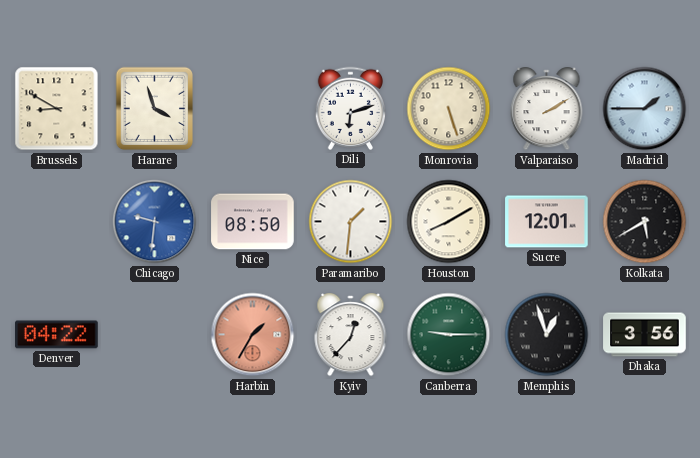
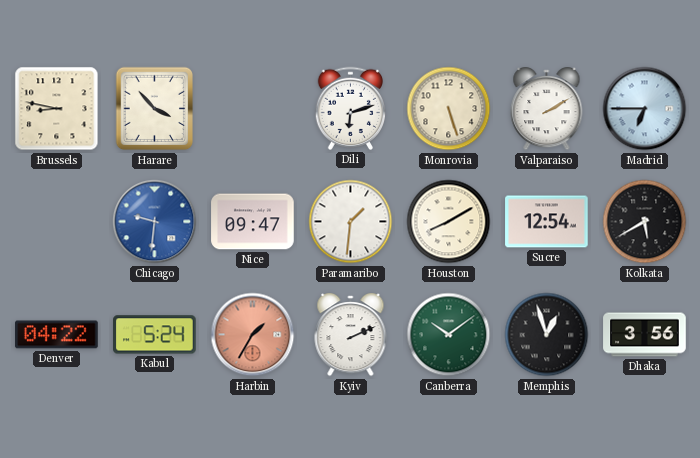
Brussels: 8:50 -> 8:47
Harare: 3:57 -> 3:53
Madrid: 1:45 -> 6:45
Nice: 08:50 -> 09:47
Sucre: 12:01 -> 12:54
Kabul: none -> 5:24
Kyiv: 12:37 -> 2:11
Canberra: 9:15 -> 10:09
